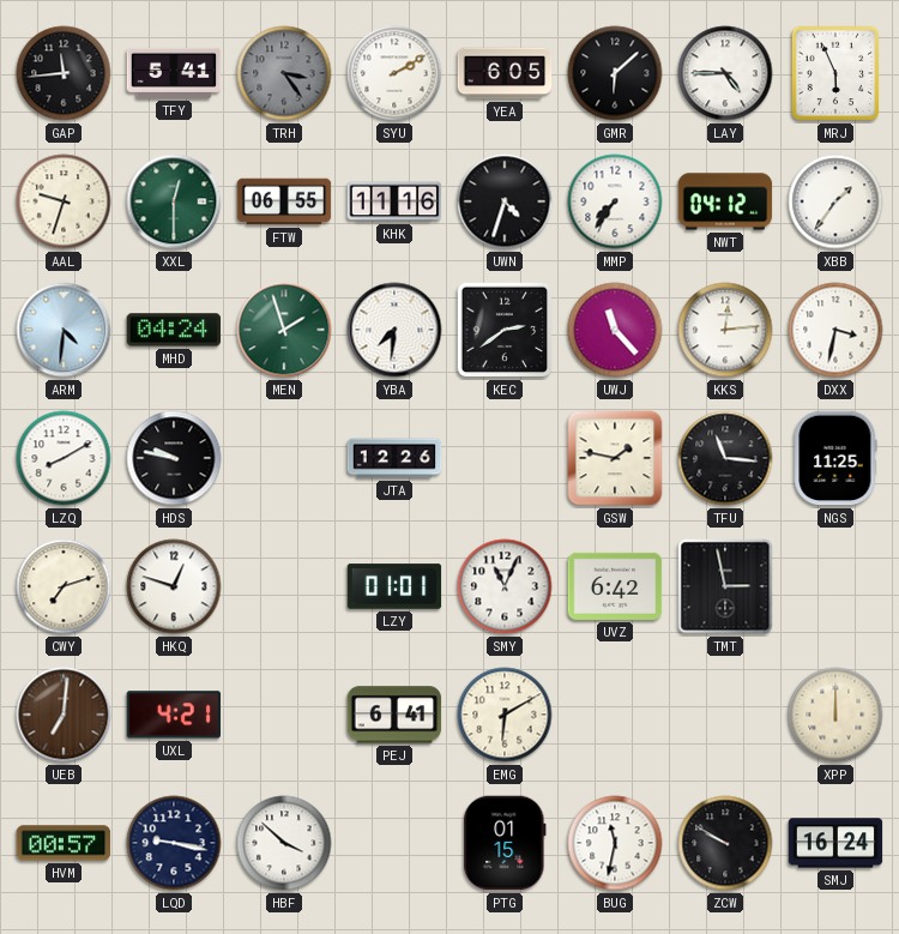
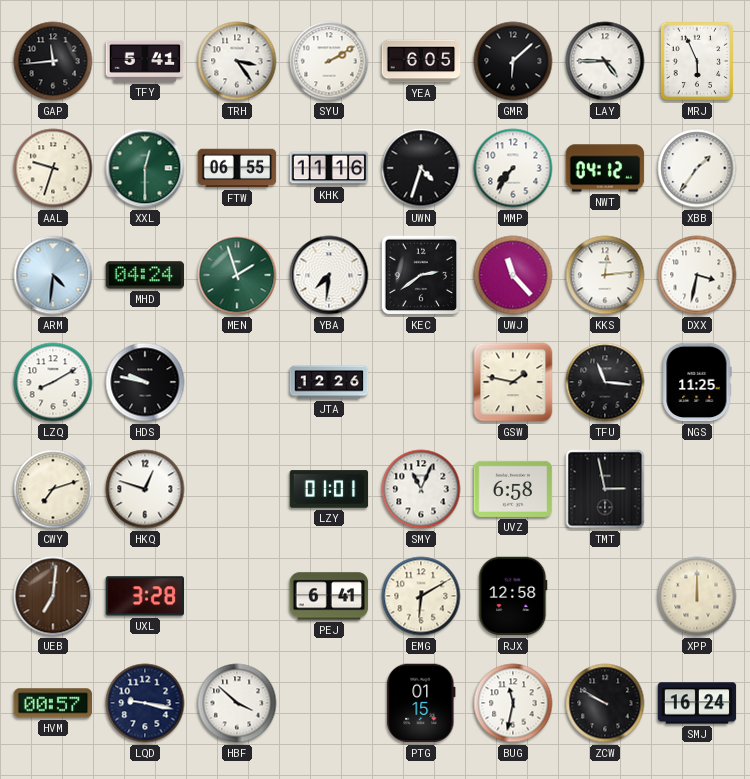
TRH dial: grey -> white
UVZ: 6:42 -> 6:58
UXL: 4:21 -> 3:28
RJX: none -> 12:58
